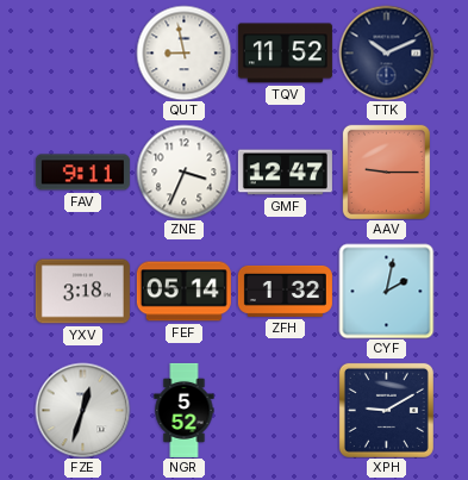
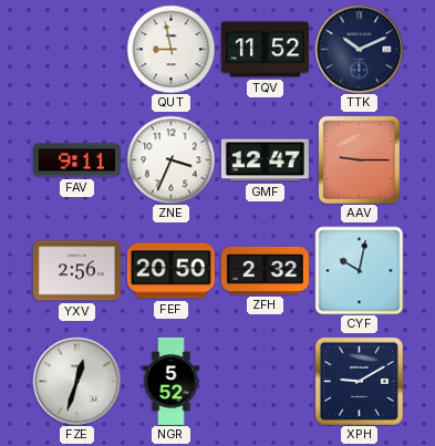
YXV: 3:18 -> 2:56
FEF: 05:14 -> 20:50
ZFH: 1:32 -> 2:32
CYF: 2:02 -> 10:02
